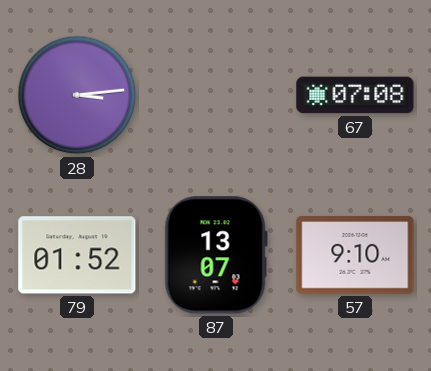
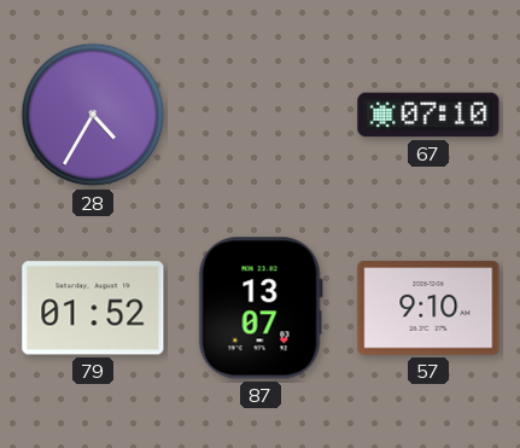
28: 3:14 -> 4:35
67: 07:08 -> 07:10
